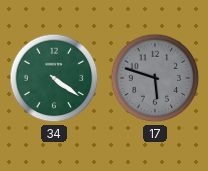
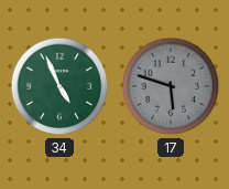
34: 4:21 -> 4:56
